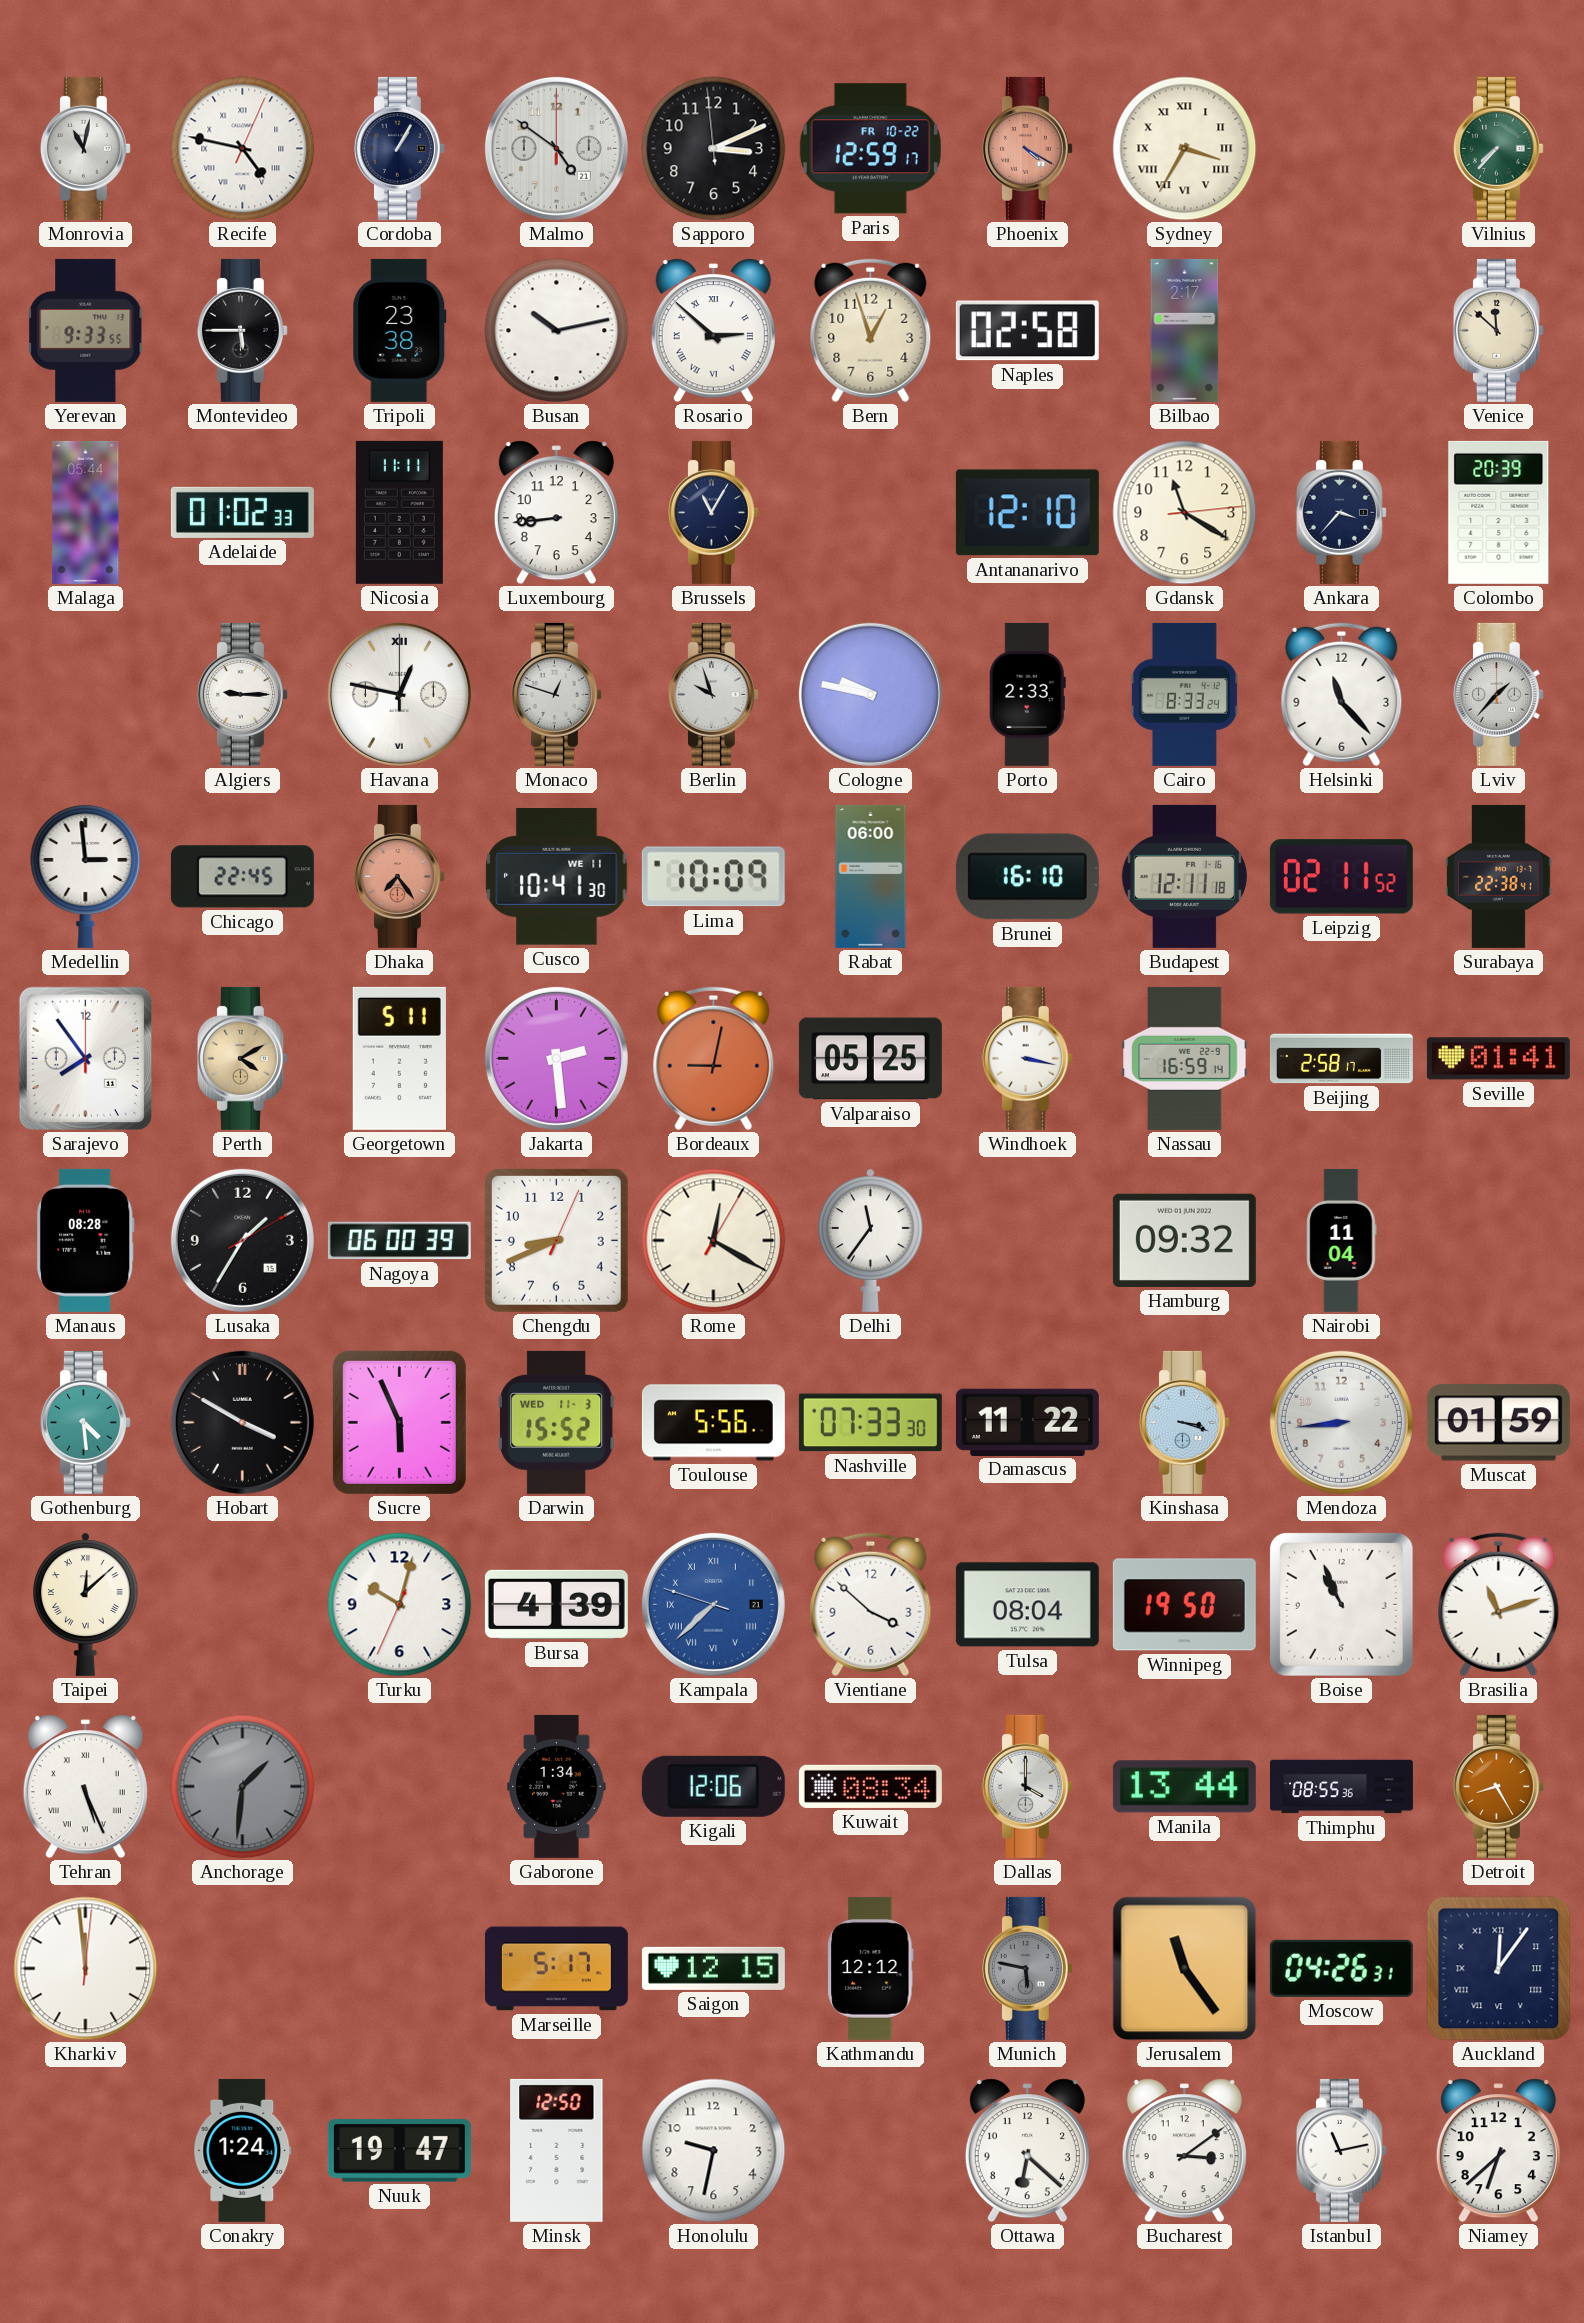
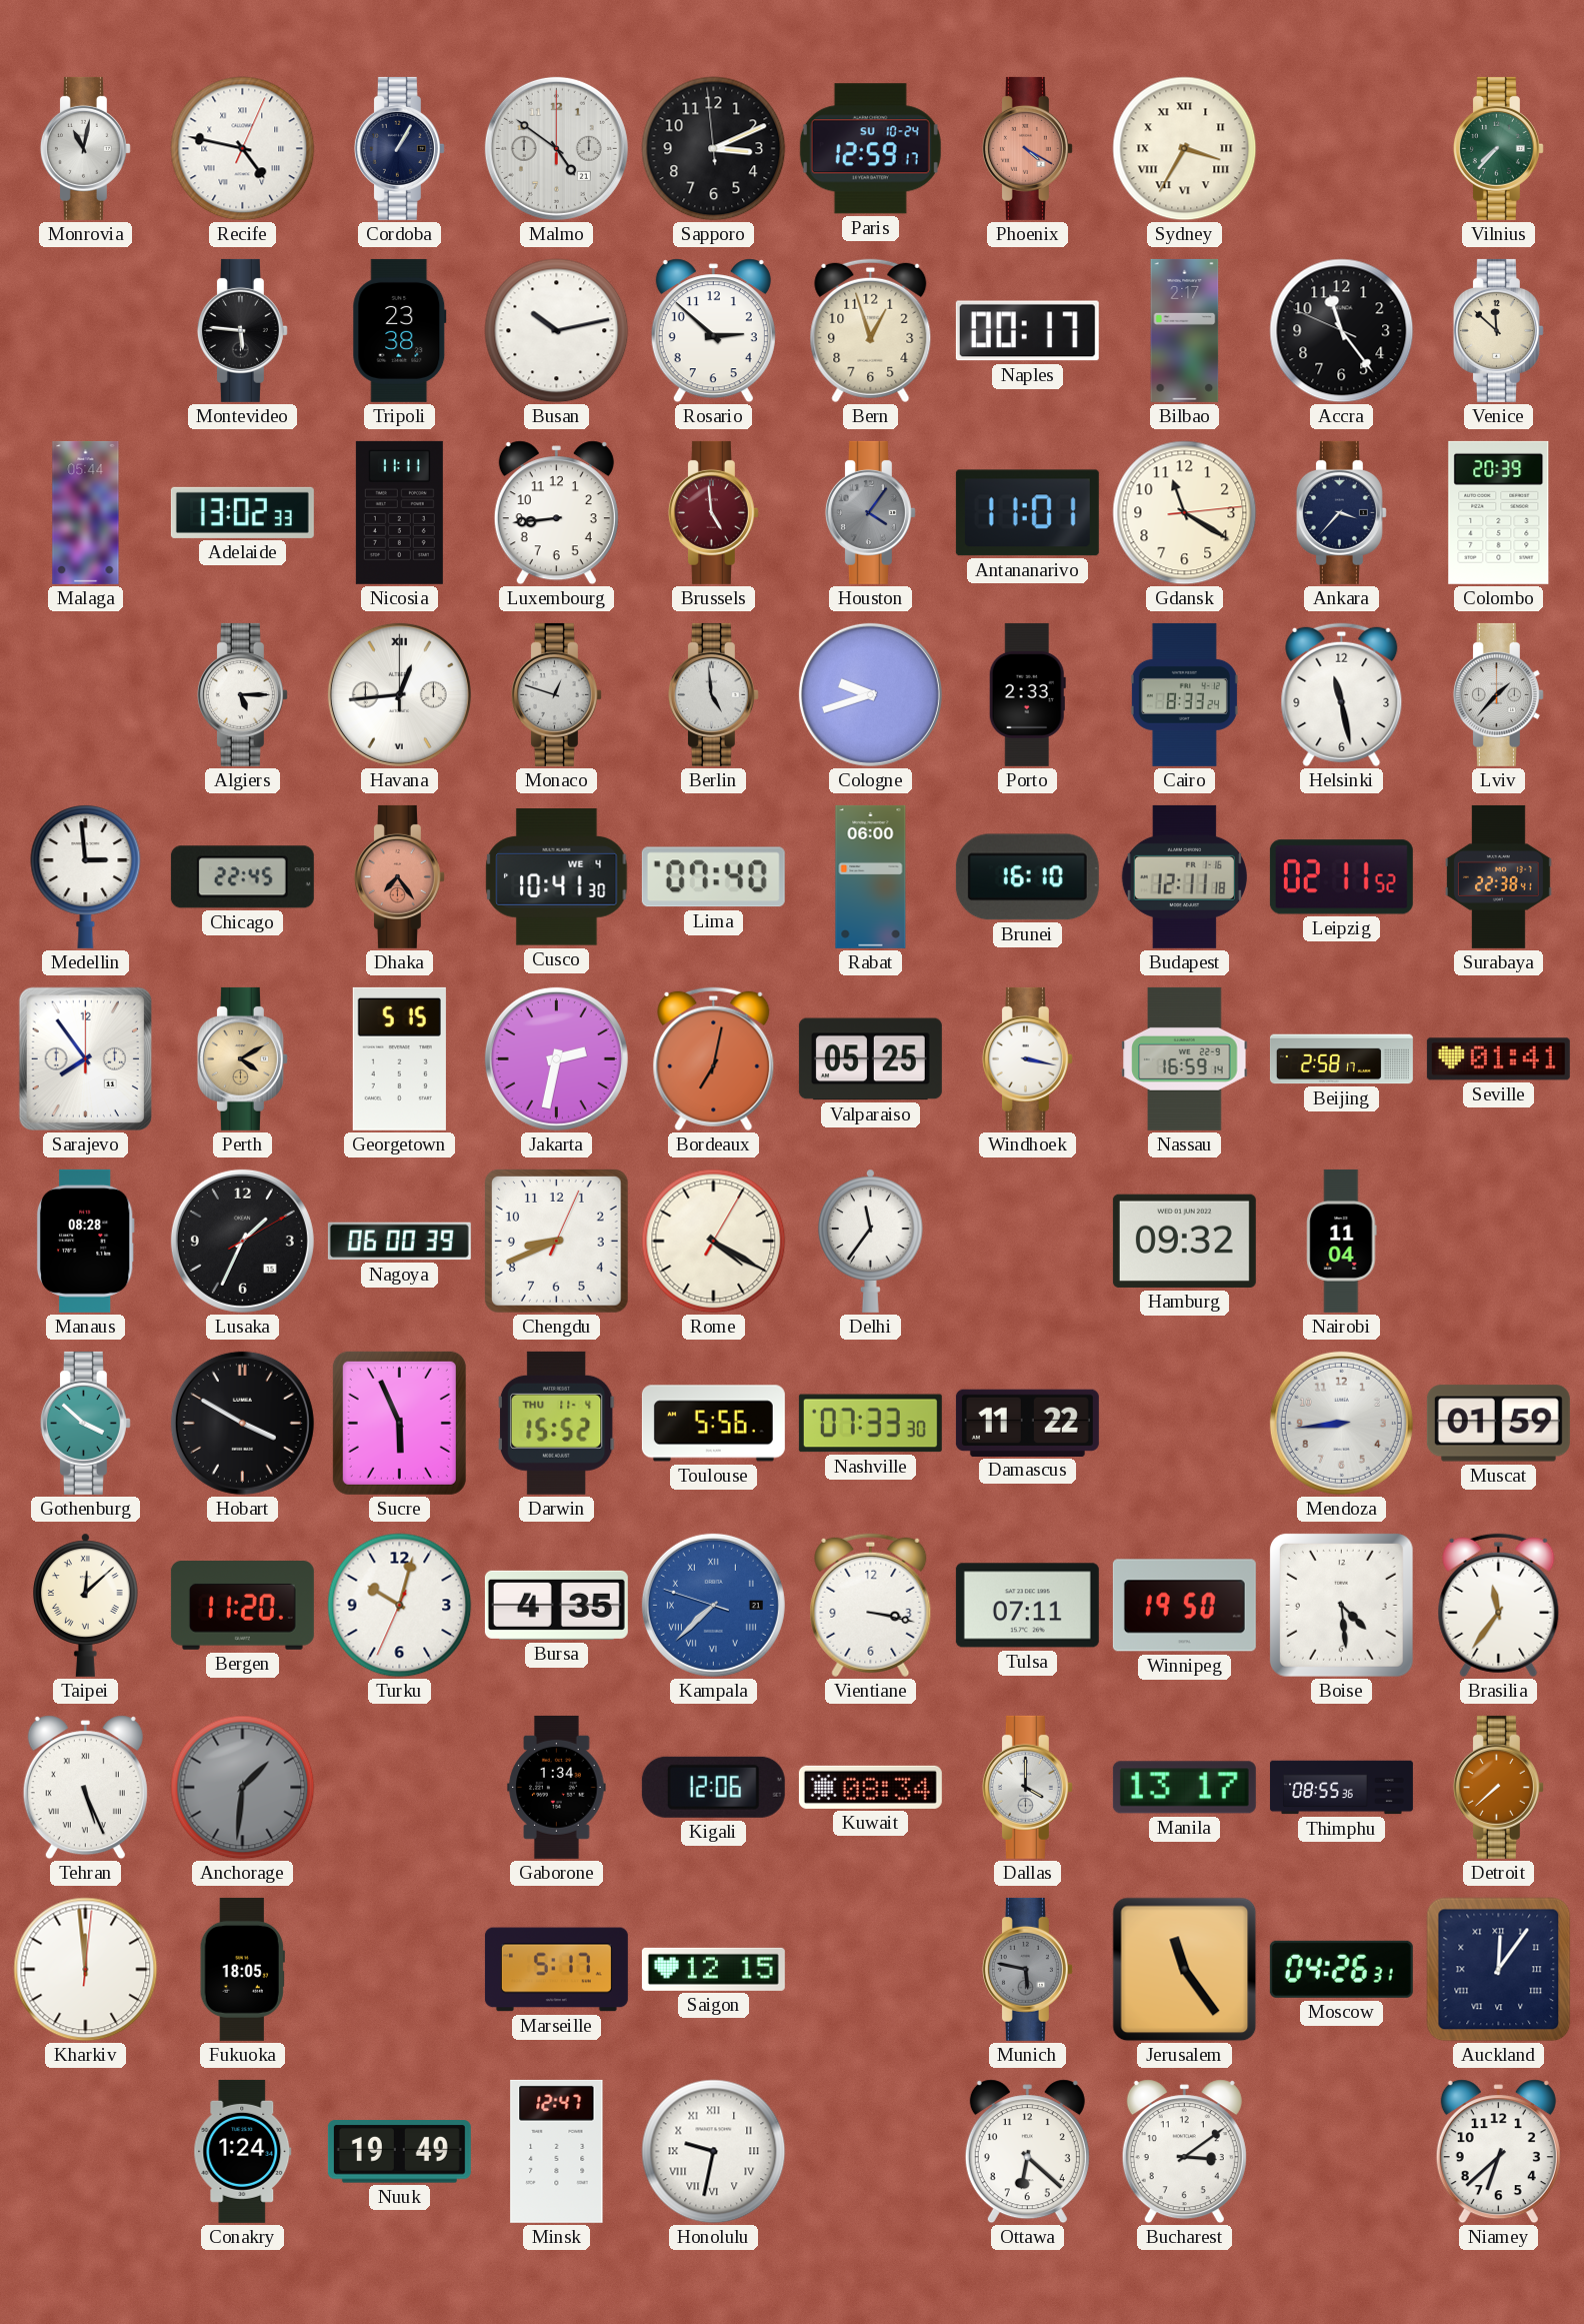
Paris date: FR 10-22 -> SU 10-24
Yerevan: 9:33 -> none
Montevideo: 5:45 -> 5:46
Rosario numerals: Roman -> Arabic
Naples: 02:58 -> 00:17
Accra: none -> 11:23
Adelaide: 01:02 -> 13:02
Brussels: 11:05 -> 4:59
Brussels dial: navy -> burgundy
Houston: none -> 4:06
Antananarivo: 12:10 -> 11:01
Algiers: 9:15 -> 5:15
Havana: 12:47 -> 12:44
Berlin: 9:57 -> 4:59
Cologne: 9:47 -> 9:42
Helsinki: 11:23 -> 11:28
Cusco date: WE 11 -> WE 4
Lima: 10:09 -> 07:40
Georgetown: 5:11 -> 5:15
Jakarta: 2:29 -> 2:32
Bordeaux: 9:02 -> 7:02
Lusaka: 1:35 -> 1:34
Rome: 12:20 -> 4:20
Gothenburg: 4:29 -> 3:52
Darwin date: WED 11-3 -> THU 11-4
Kinshasa: 3:18 -> none
Bergen: none -> 11:20
Bursa: 4:39 -> 4:35
Vientiane: 3:52 -> 3:17
Tulsa: 08:04 -> 07:11
Boise: 10:56 -> 4:29
Brasilia: 11:12 -> 11:36
Manila: 13:44 -> 13:17
Detroit: 8:25 -> 7:38
Fukuoka: none -> 18:05
Kathmandu: 12:12 -> none
Nuuk: 19:47 -> 19:49
Minsk: 12:50 -> 12:47
Honolulu numerals: Arabic -> Roman
Istanbul: 11:13 -> none
